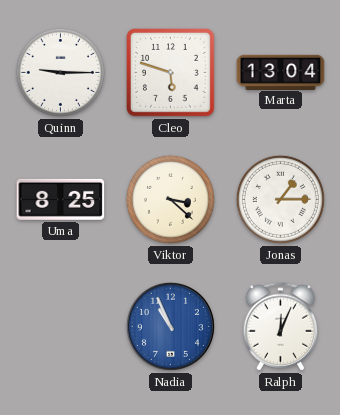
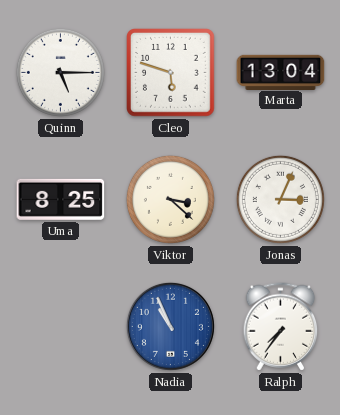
Quinn: 9:15 -> 5:15
Jonas: 1:15 -> 3:04
Ralph: 12:04 -> 7:36
